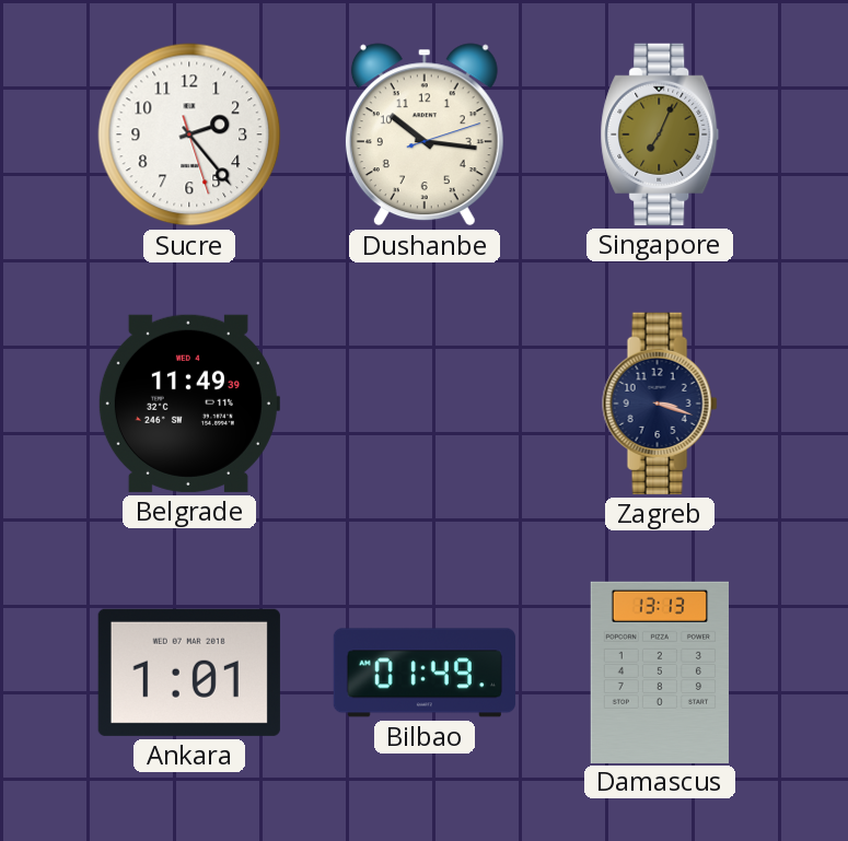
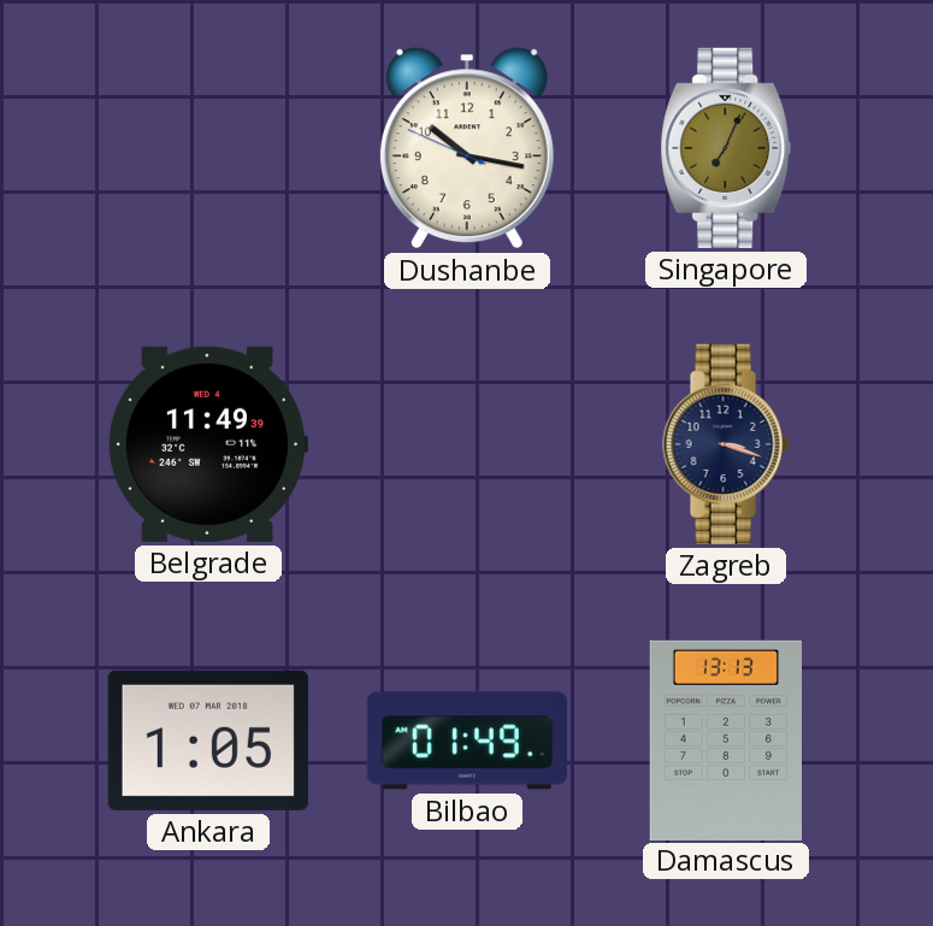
Sucre: 2:23 -> none
Dushanbe: 10:16:12 -> 10:16:49
Ankara: 1:01 -> 1:05
